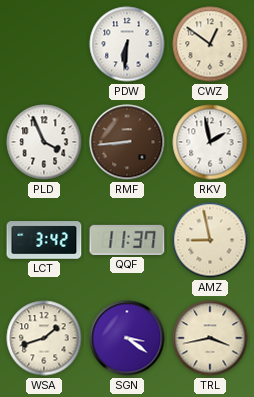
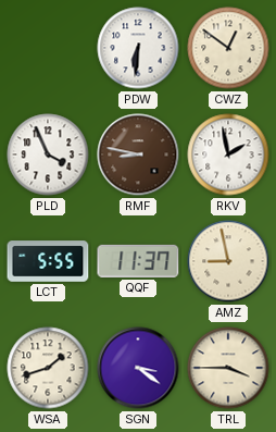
RMF: 8:44 -> 8:47
LCT: 3:42 -> 5:55
TRL: 3:43 -> 3:45
